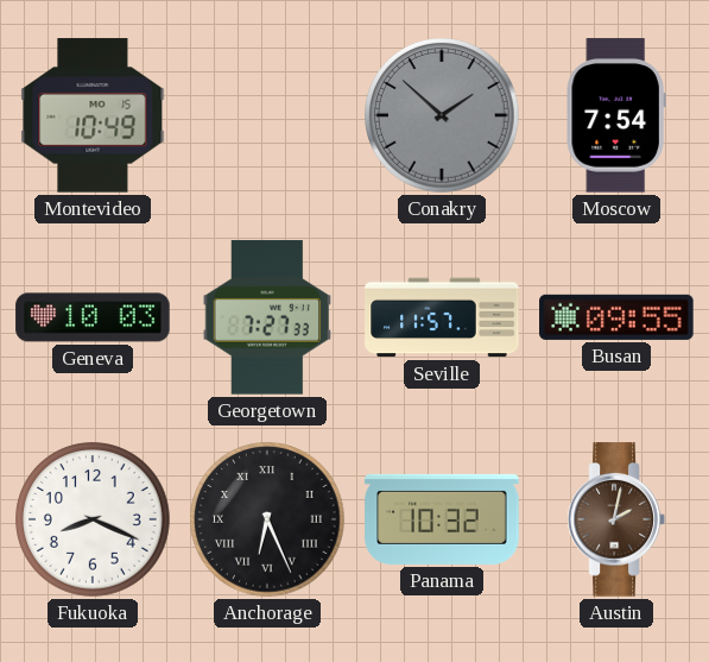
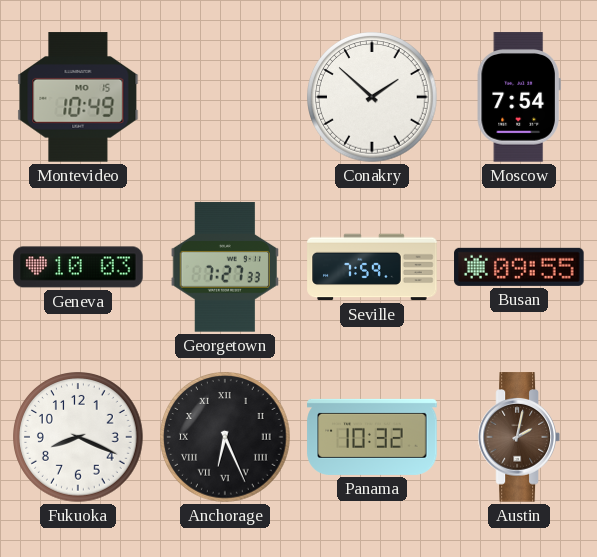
Conakry dial: grey -> white
Seville: 11:57 -> 7:59
